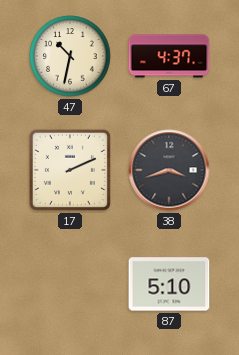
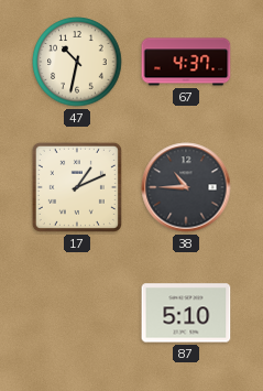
17: 2:11 -> 1:11
38: 3:42 -> 10:45
